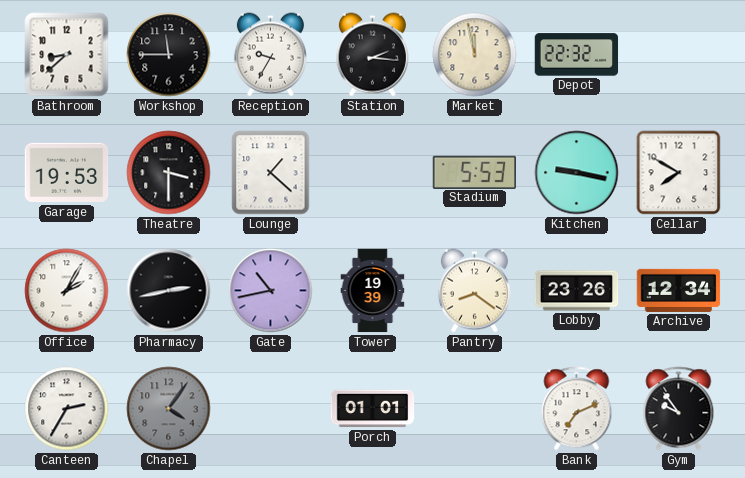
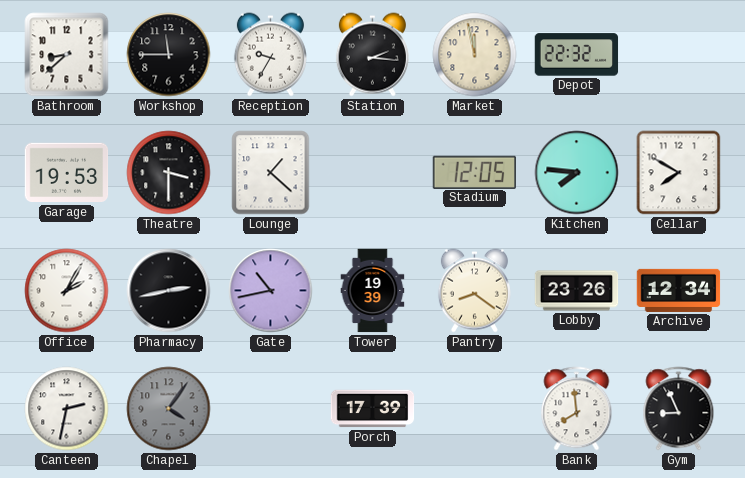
Stadium: 5:53 -> 12:05
Kitchen: 9:17 -> 7:46
Canteen: 2:35 -> 2:32
Porch: 01:01 -> 17:39
Bank: 7:11 -> 7:59
Gym: 9:54 -> 8:56
